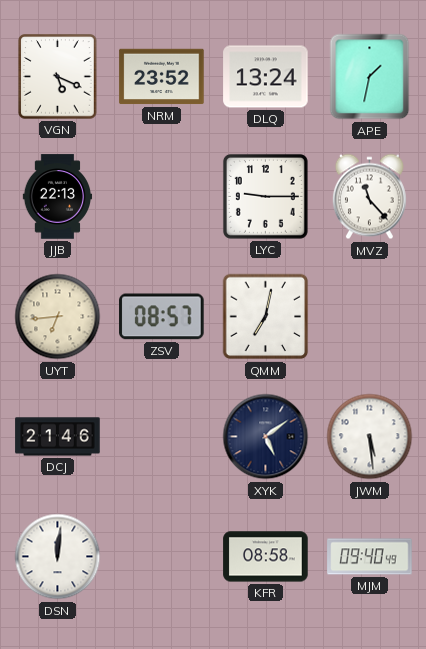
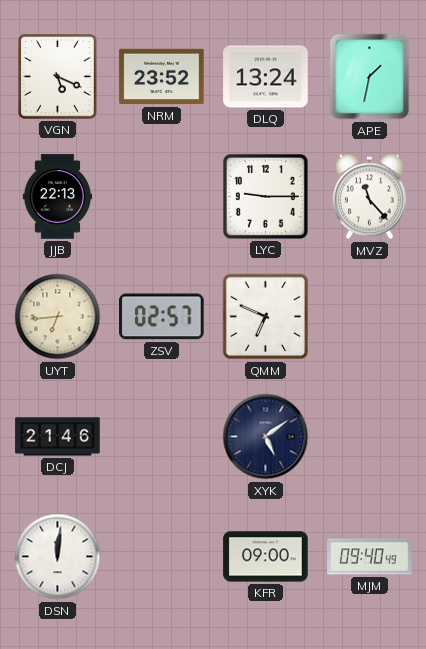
ZSV: 08:57 -> 02:57
QMM: 7:02 -> 6:49
JWM: 5:29 -> none
KFR: 08:58 -> 09:00
